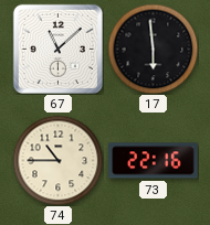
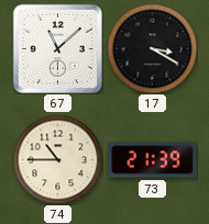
17: 5:59 -> 3:20
73: 22:16 -> 21:39
